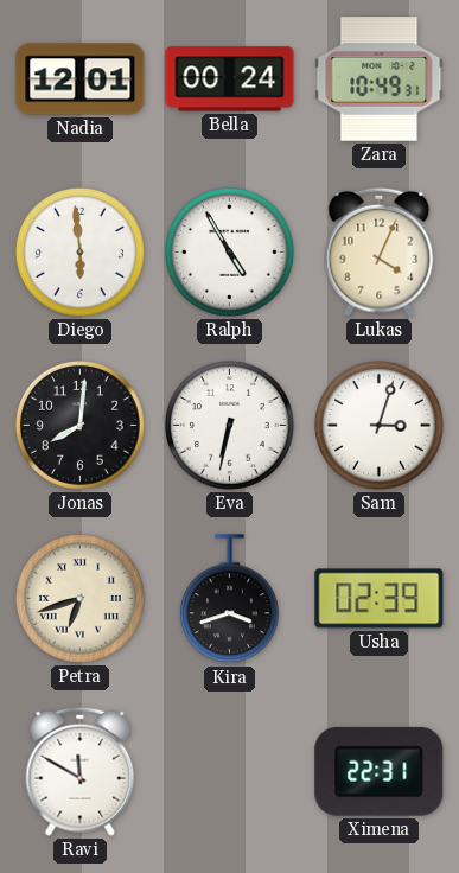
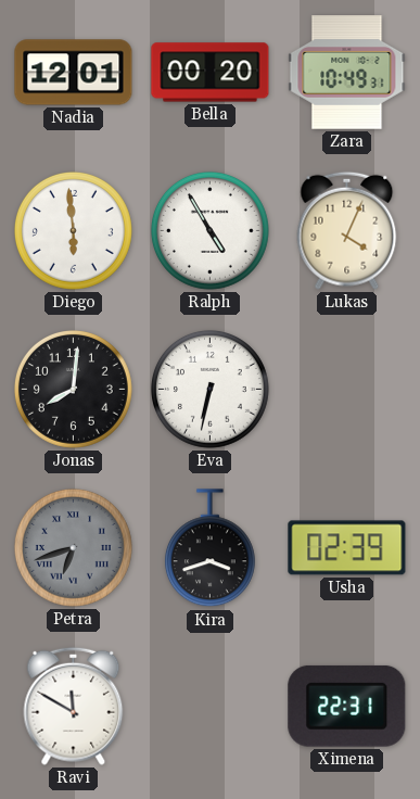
Bella: 00:24 -> 00:20
Sam: 3:03 -> none
Petra dial: cream -> grey
